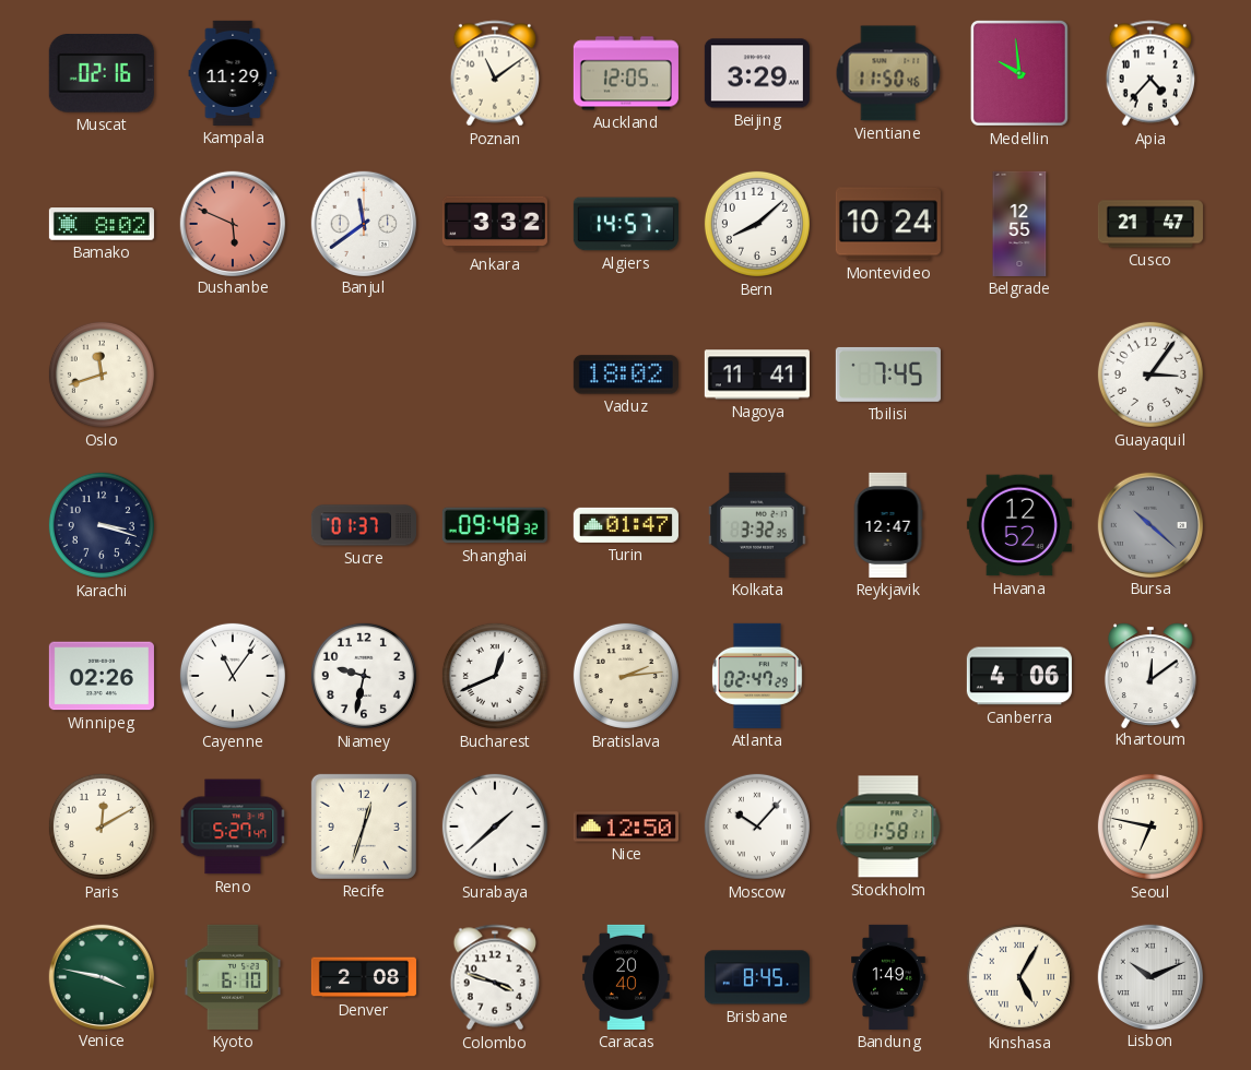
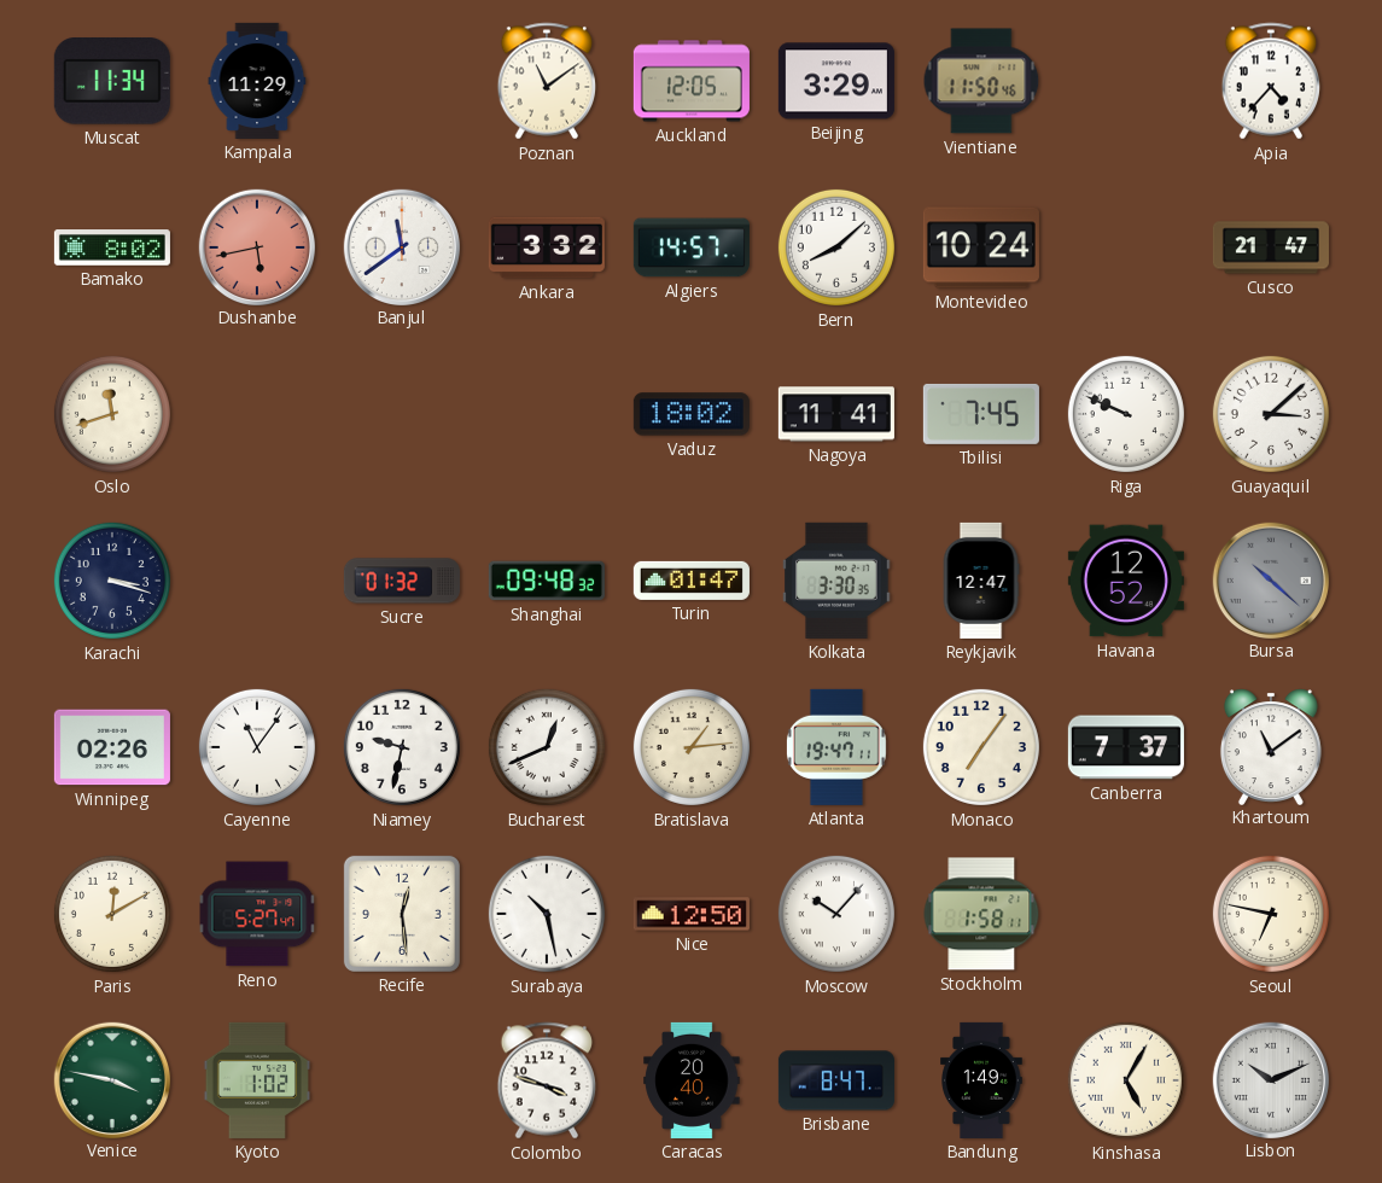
Muscat: 02:16 -> 11:34
Medellin: 9:59 -> none
Dushanbe: 5:49 -> 5:43
Belgrade: 12:55 -> none
Riga: none -> 9:49
Guayaquil: 3:06 -> 3:08
Sucre: 01:37 -> 01:32
Kolkata: 3:32 -> 3:30
Bratislava: 2:14 -> 1:14
Atlanta: 02:47 -> 19:47
Monaco: none -> 7:06
Canberra: 4:06 -> 7:37
Khartoum: 12:09 -> 11:09
Recife: 12:33 -> 12:29
Surabaya: 1:38 -> 10:28
Kyoto: 6:10 -> 1:02
Denver: 2:08 -> none
Brisbane: 8:45 -> 8:47
